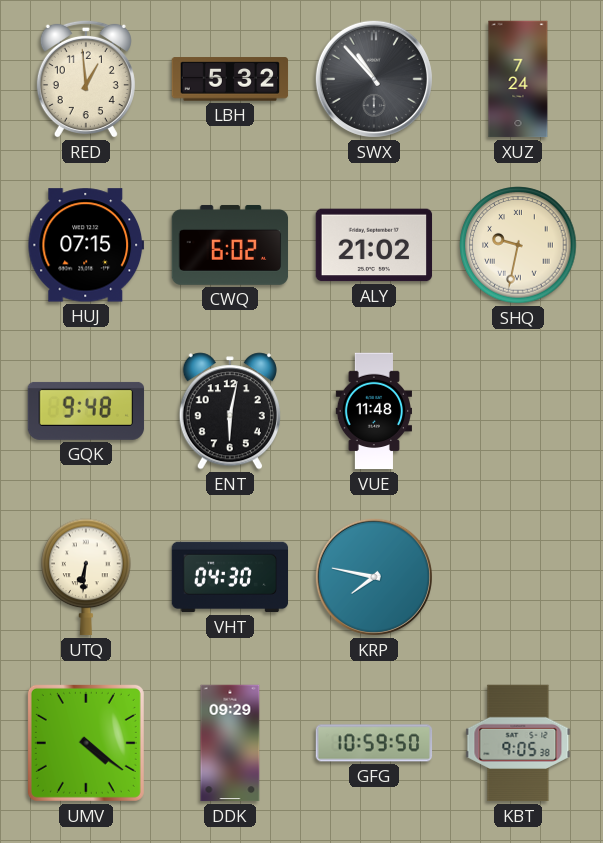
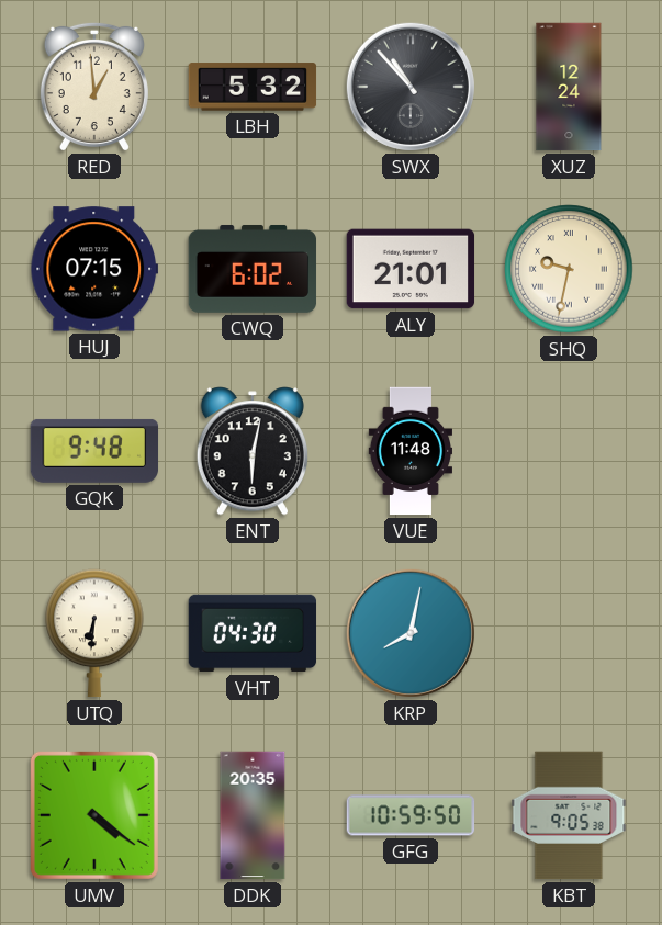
XUZ: 7:24 -> 12:24
ALY: 21:02 -> 21:01
KRP: 7:47 -> 8:02
DDK: 09:29 -> 20:35
